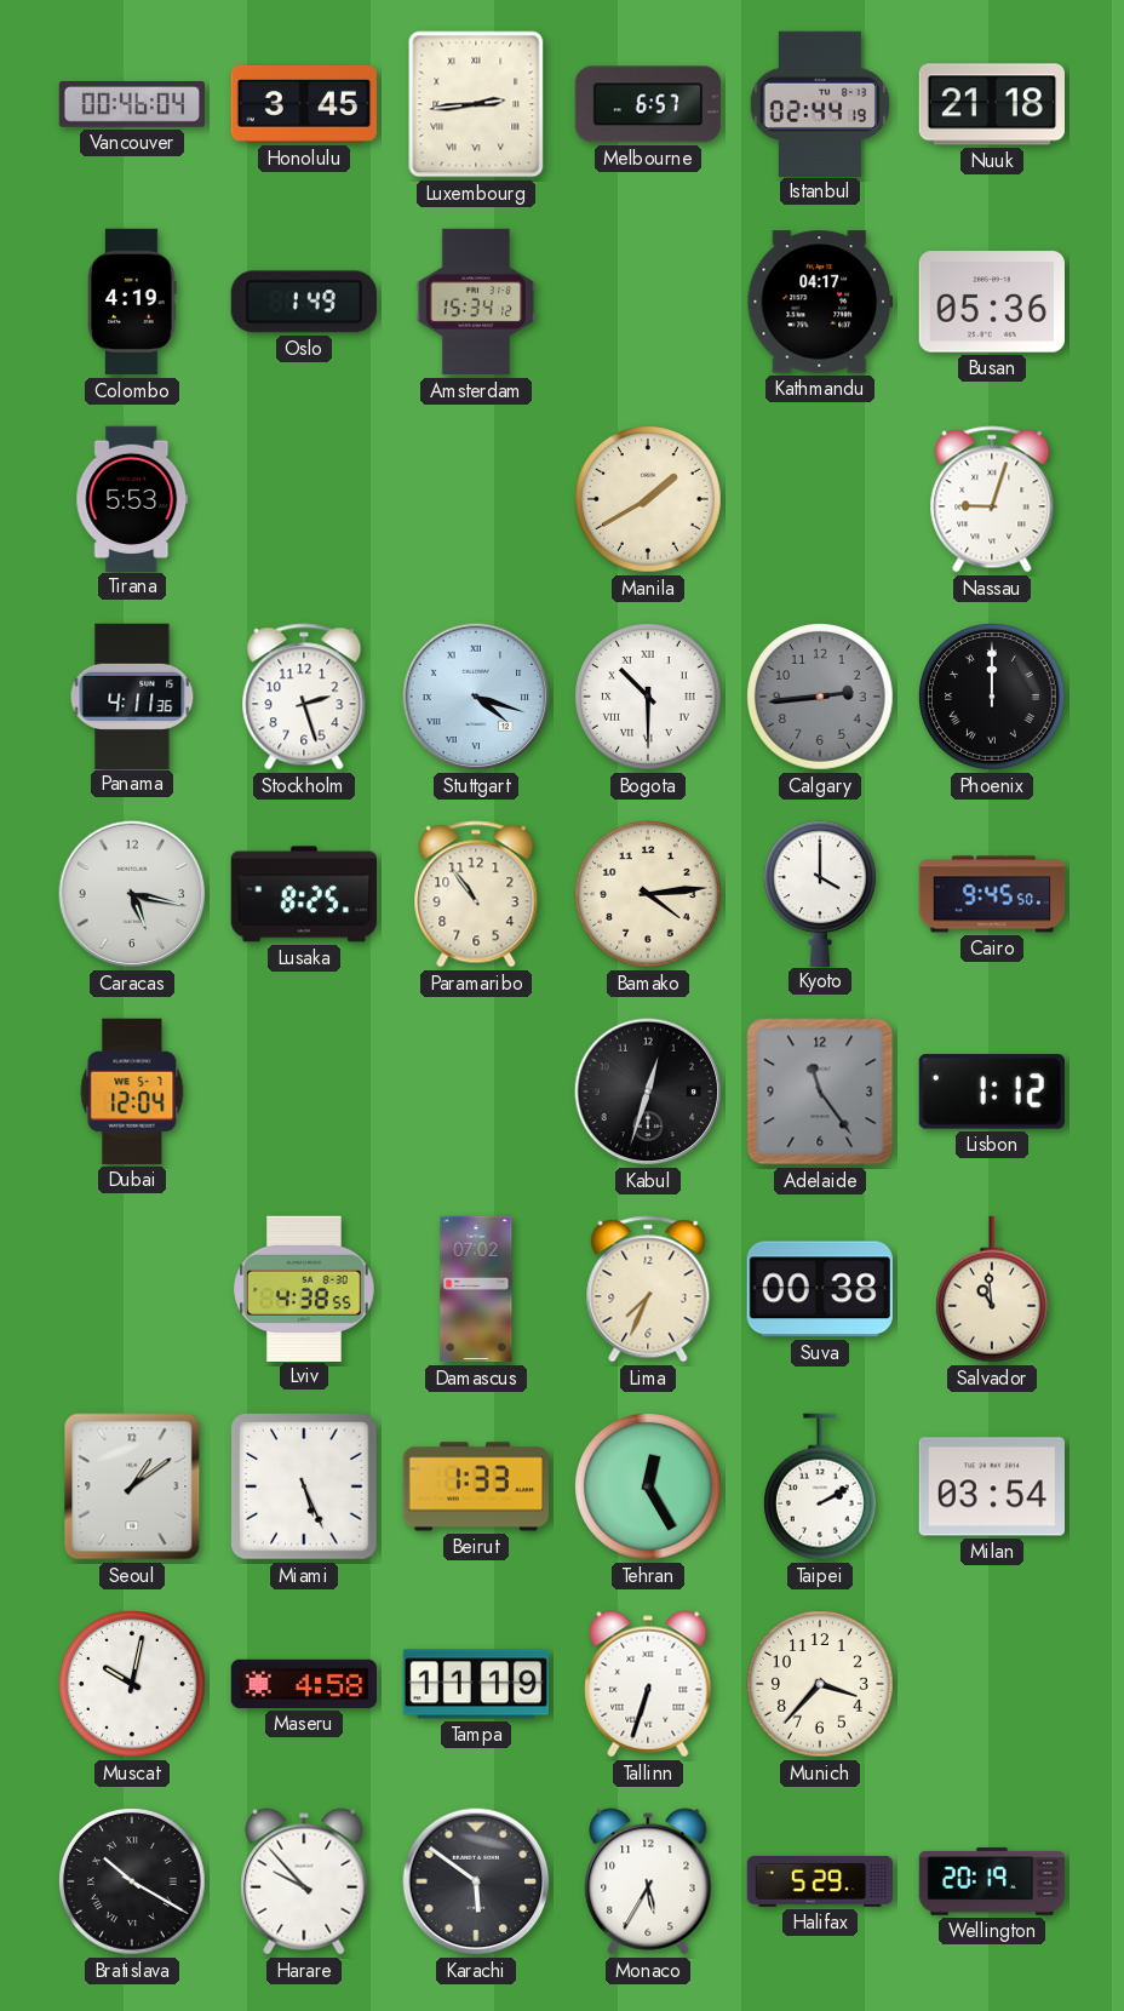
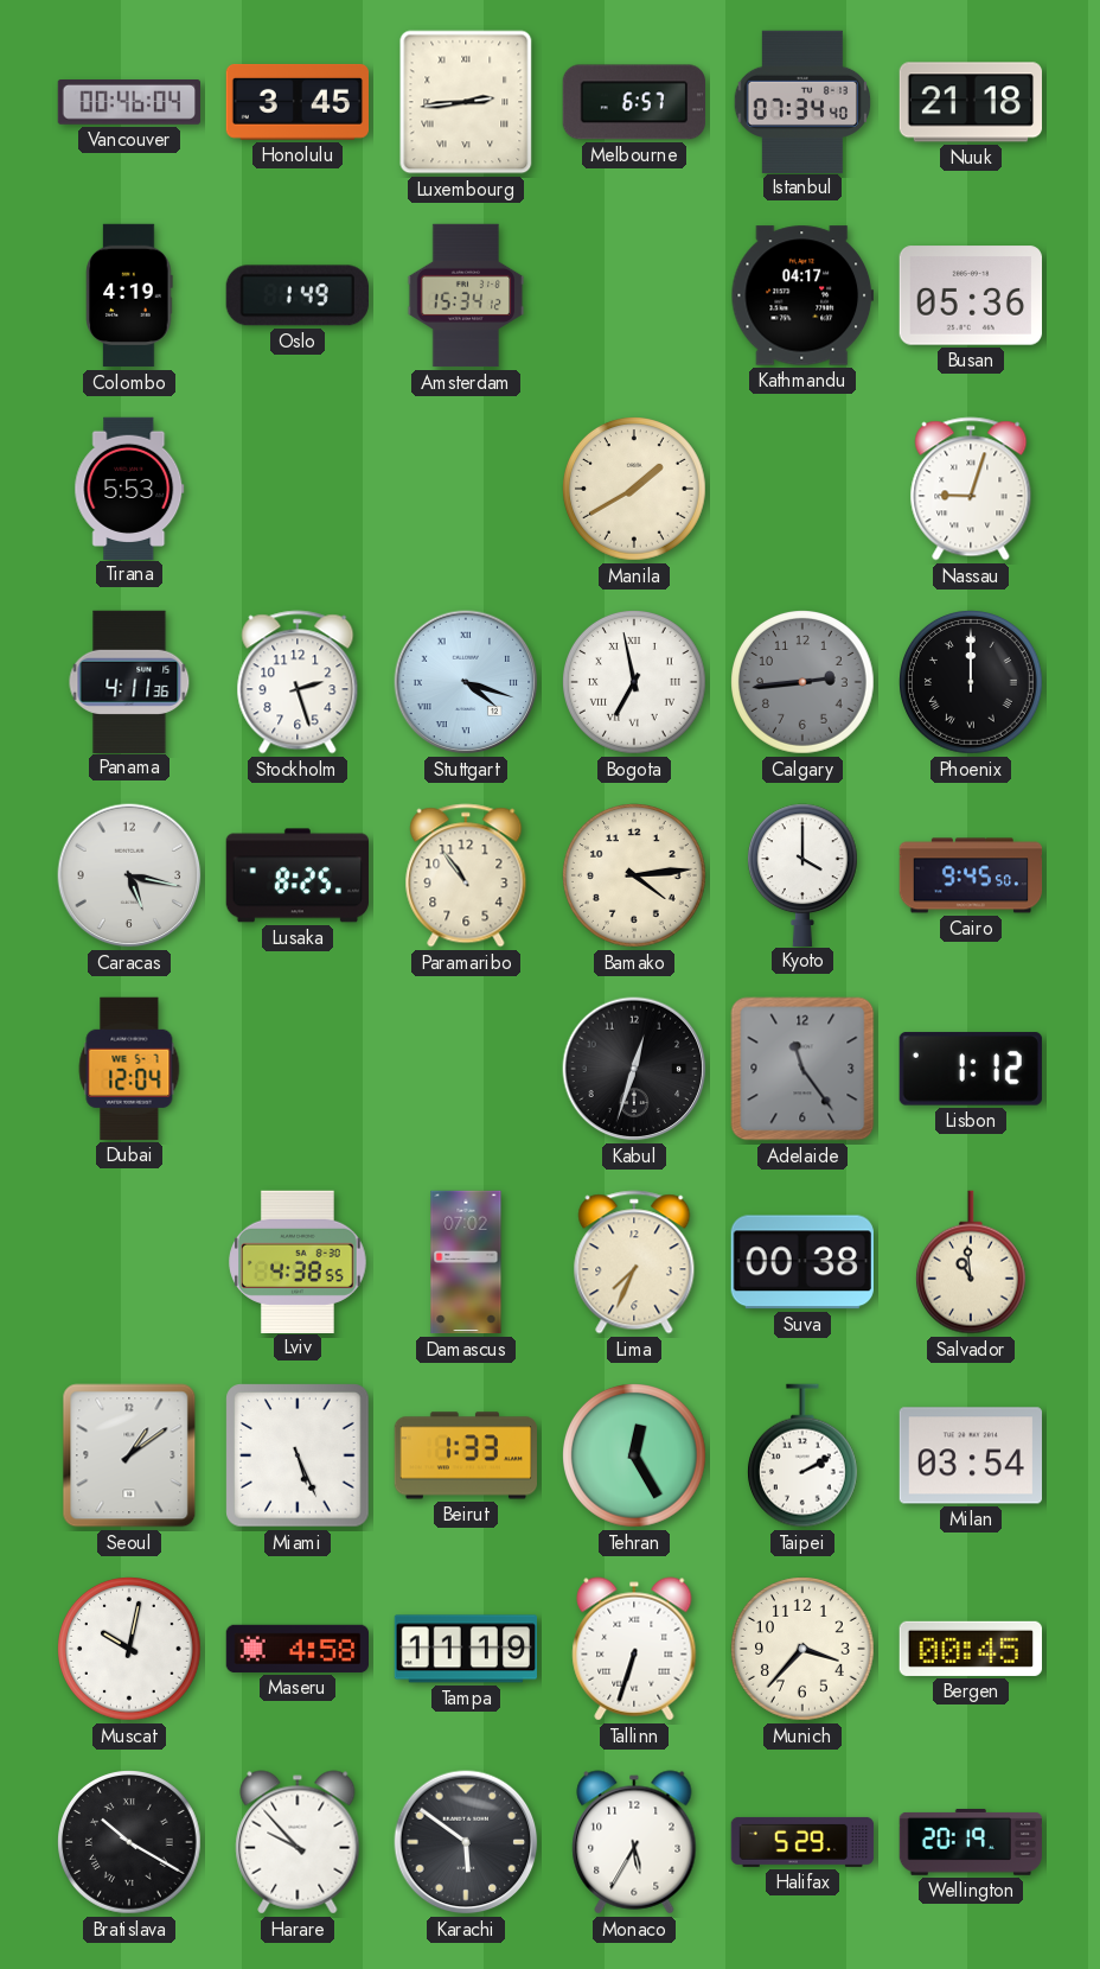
Istanbul: 02:44 -> 07:34
Bogota: 10:30 -> 6:58
Bergen: none -> 00:45
